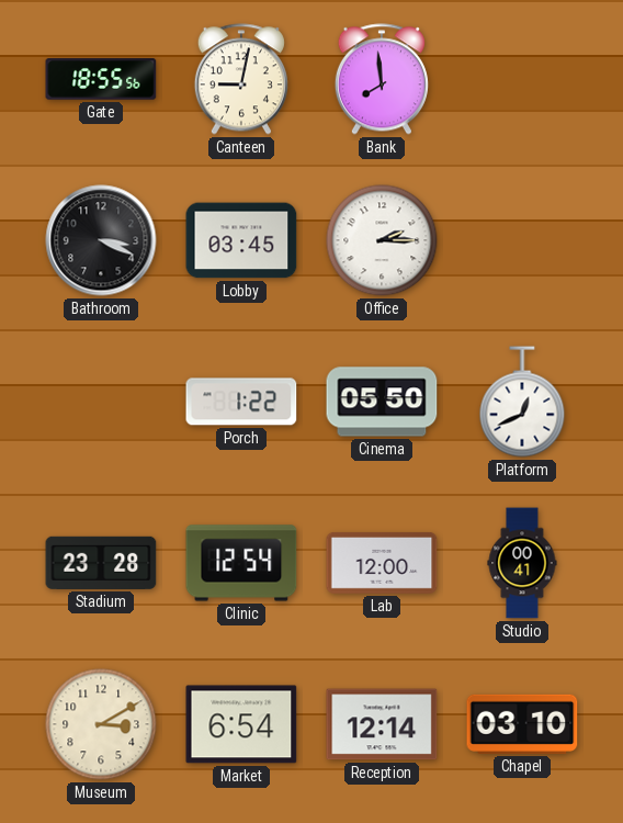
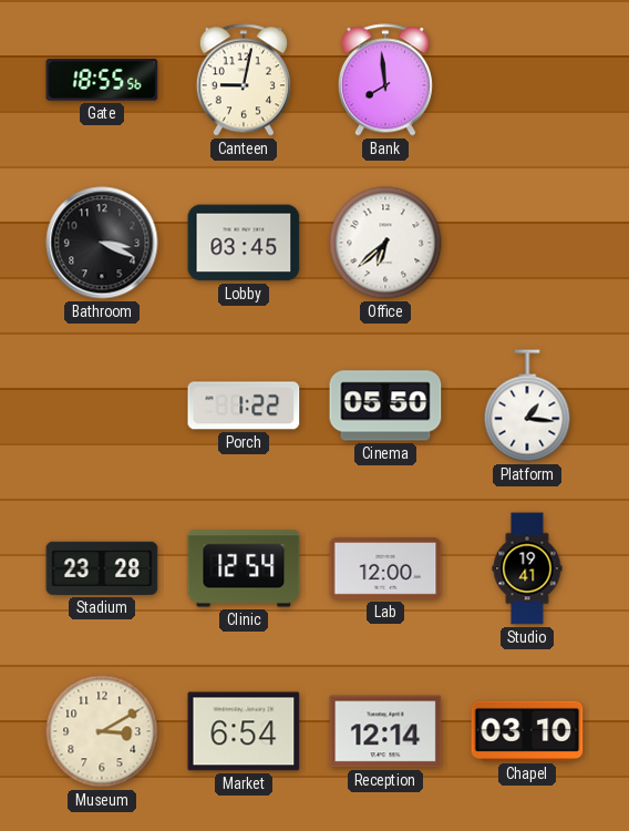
Office: 2:15 -> 6:38
Platform: 12:41 -> 1:16
Studio: 00:41 -> 19:41
